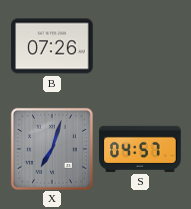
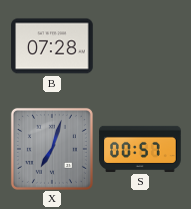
B: 07:26 -> 07:28
S: 04:57 -> 00:57
